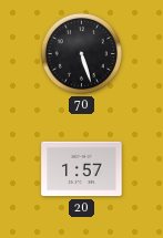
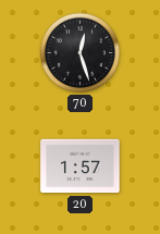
70: 5:27 -> 12:27
